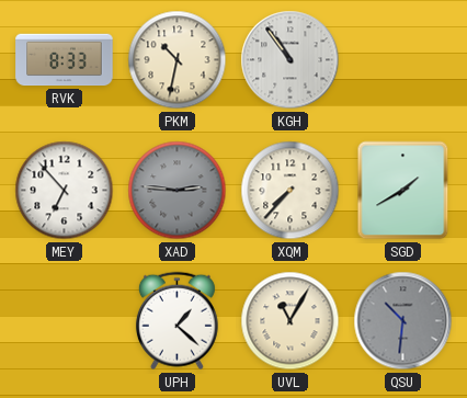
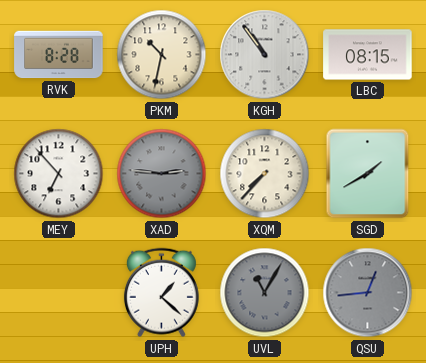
RVK: 8:33 -> 8:28
LBC: none -> 08:15
UVL dial: cream -> grey
QSU: 10:31 -> 12:44
